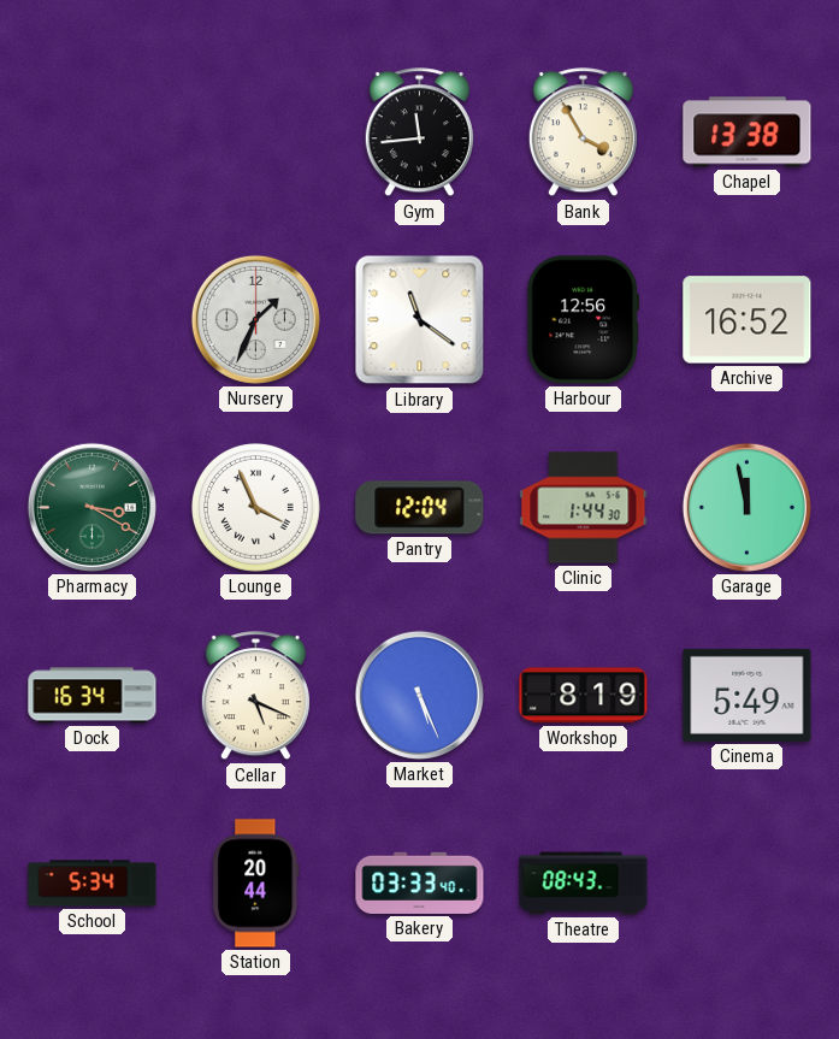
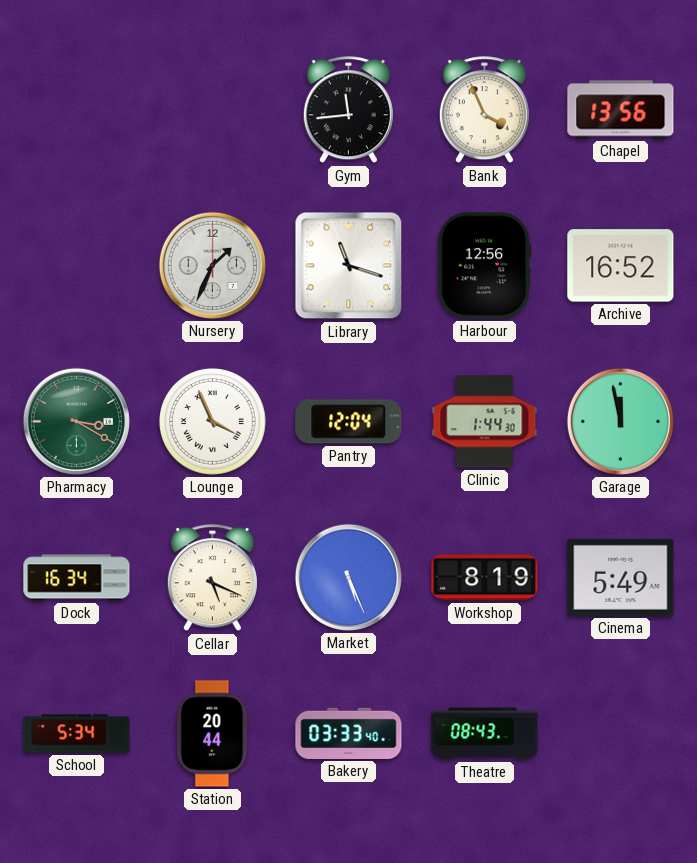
Bank: 3:55 -> 3:56
Chapel: 13:38 -> 13:56
Library: 11:21 -> 11:18
